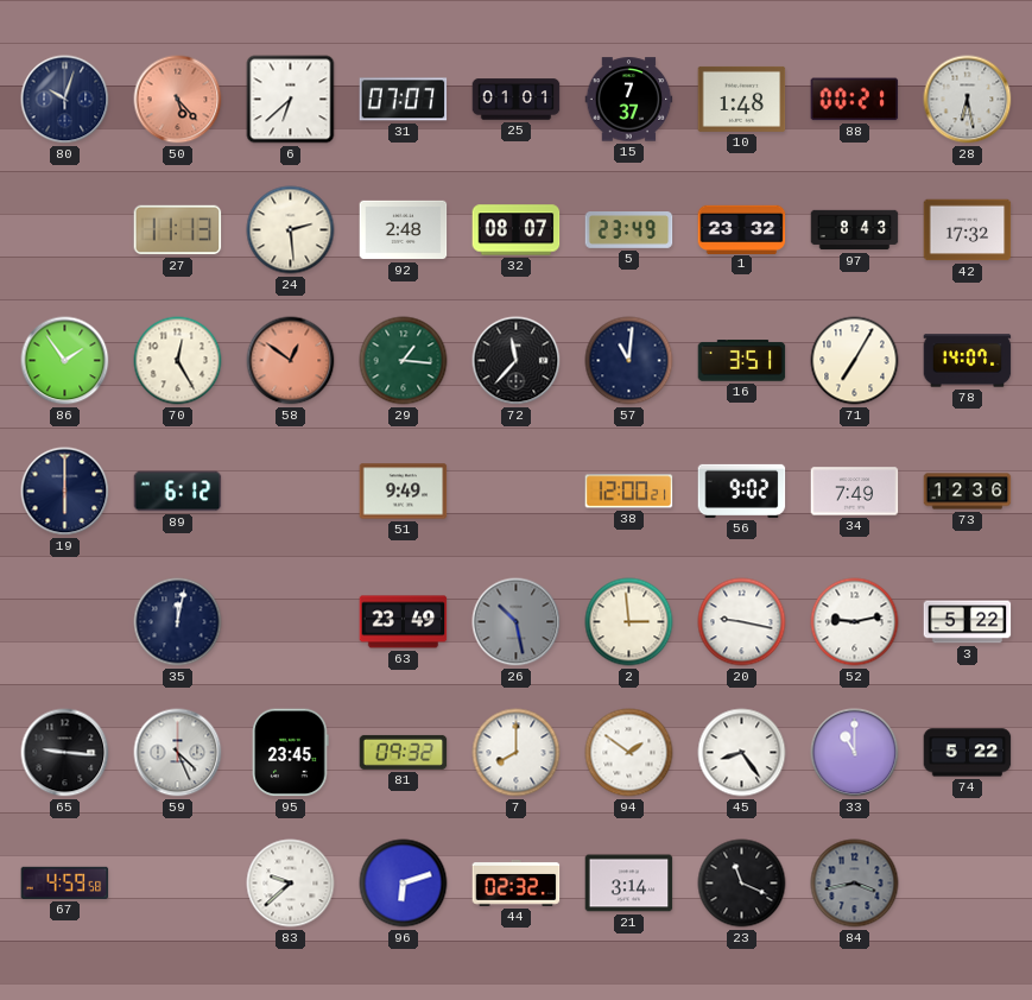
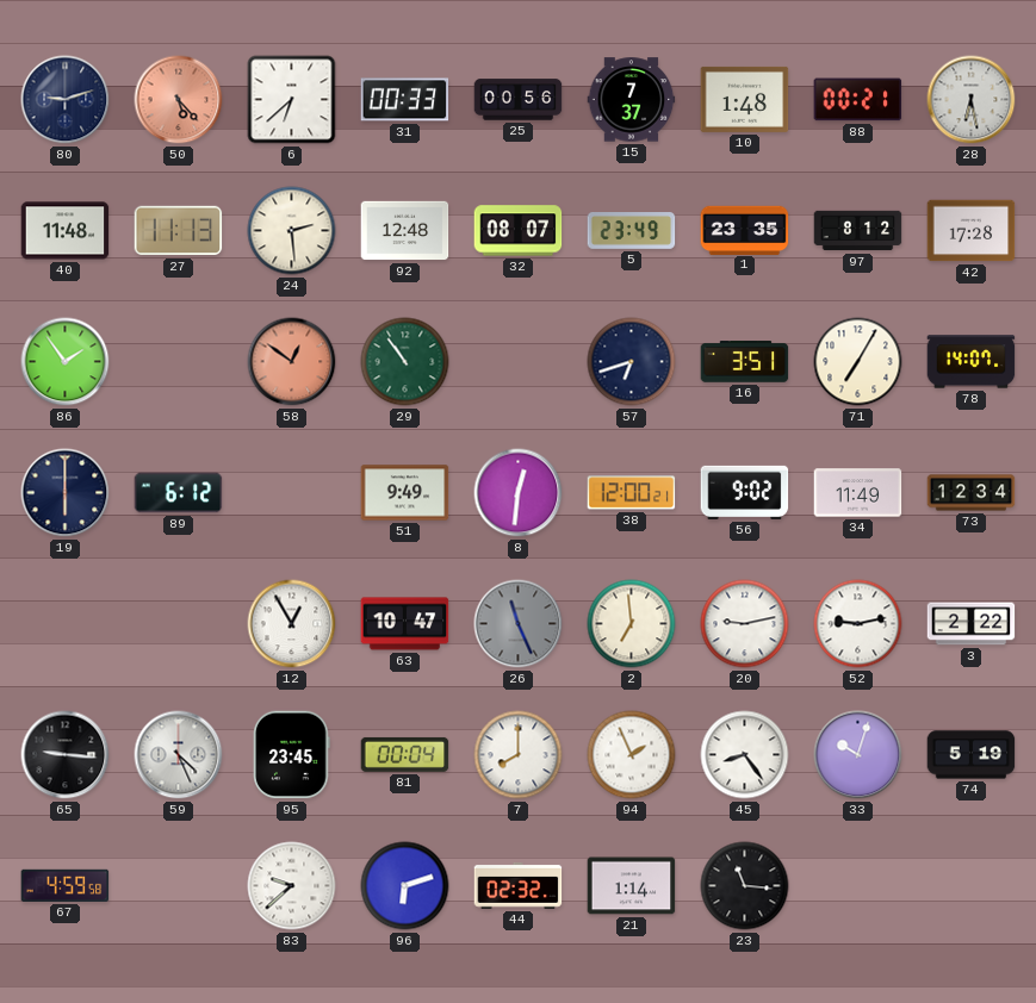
80: 10:03 -> 9:12
31: 07:07 -> 00:33
25: 01:01 -> 00:56
40: none -> 11:48
92: 2:48 -> 12:48
1: 23:32 -> 23:35
97: 8:43 -> 8:12
42: 17:32 -> 17:28
70: 12:25 -> none
29: 1:16 -> 10:54
72: 11:37 -> none
57: 11:01 -> 6:42
8: none -> 12:31
34: 7:49 -> 11:49
73: 12:36 -> 12:34
35: 12:02 -> none
12: none -> 12:55
63: 23:49 -> 10:47
26: 10:28 -> 11:26
2: 2:59 -> 6:59
20: 9:17 -> 9:13
3: 5:22 -> 2:22
81: 09:32 -> 00:04
94: 1:51 -> 1:56
33: 11:00 -> 10:03
74: 5:22 -> 5:19
21: 3:14 -> 1:14
23: 11:19 -> 11:16
84: 3:43 -> none
